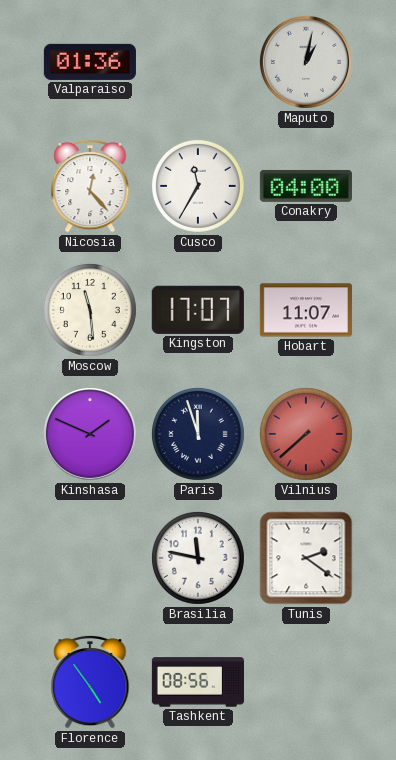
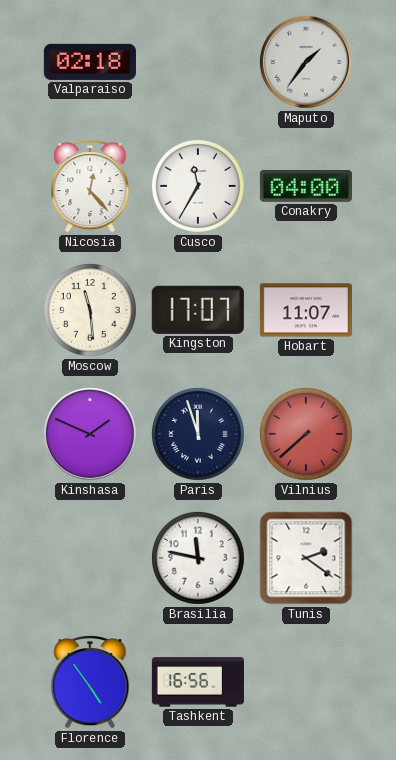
Valparaiso: 01:36 -> 02:18
Maputo: 1:02 -> 1:36
Tashkent: 08:56 -> 16:56
